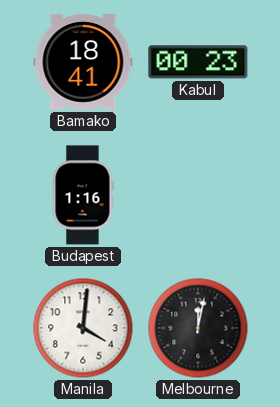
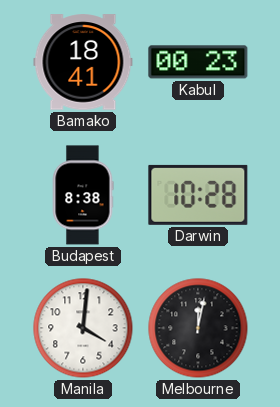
Budapest: 1:16 -> 8:38
Darwin: none -> 10:28
